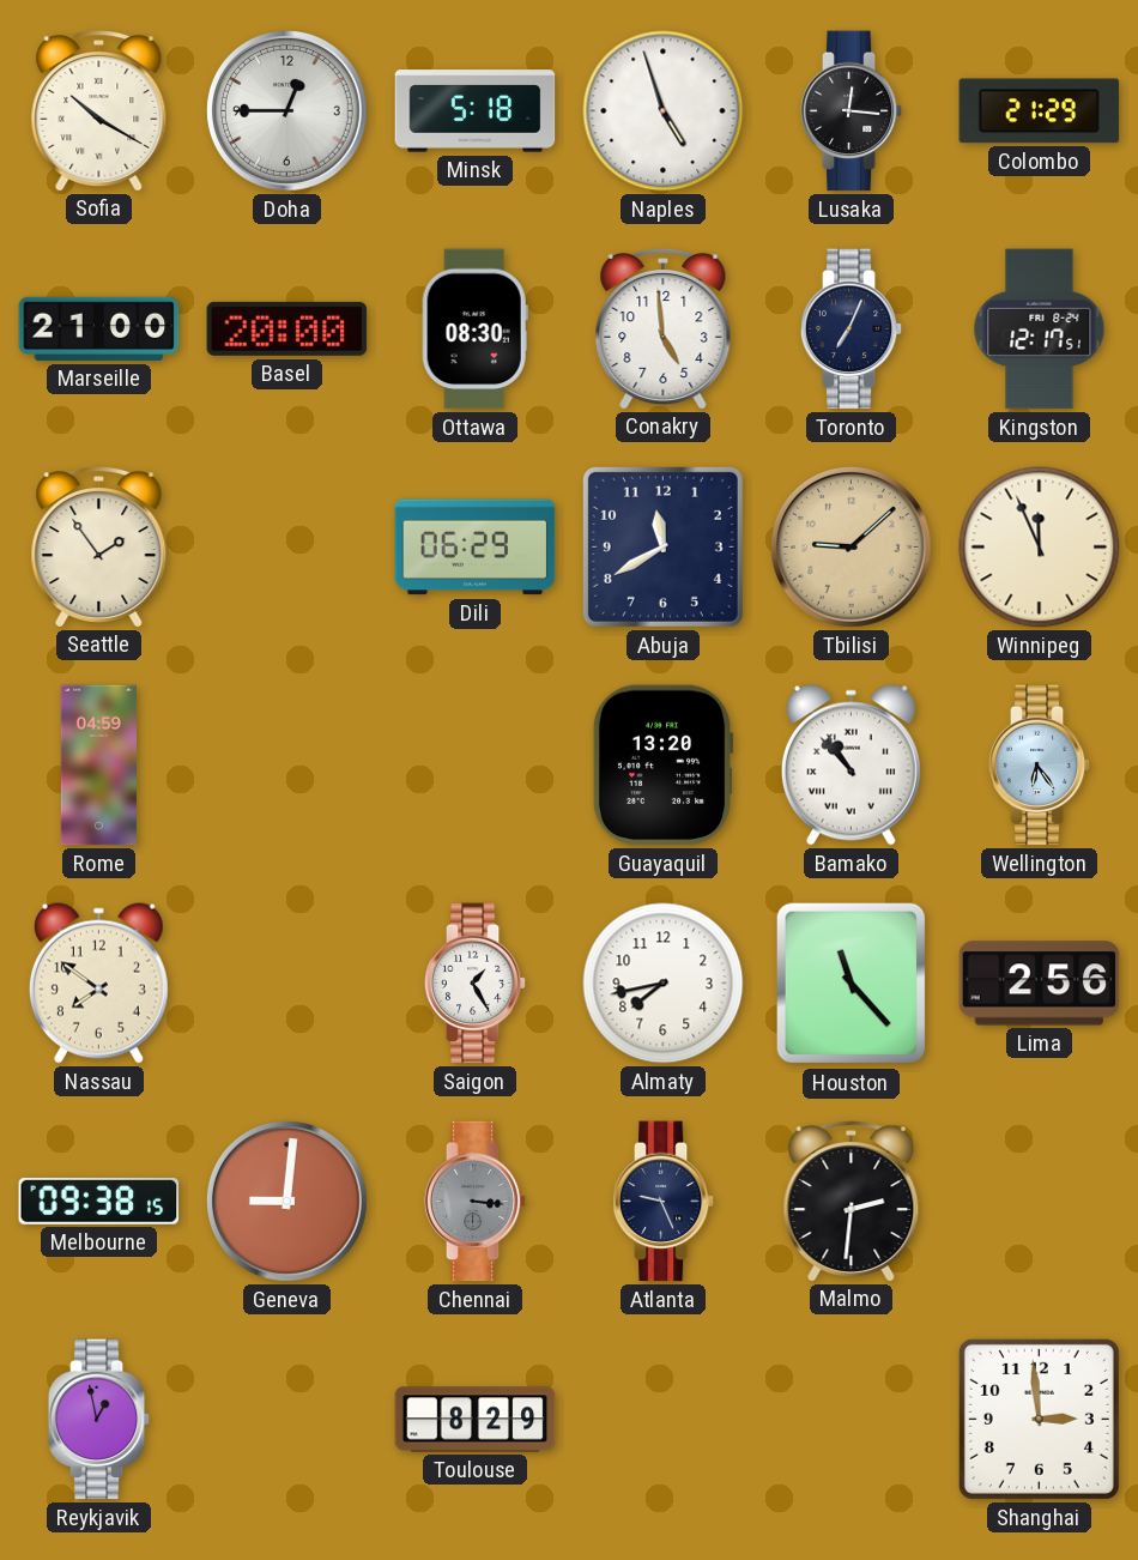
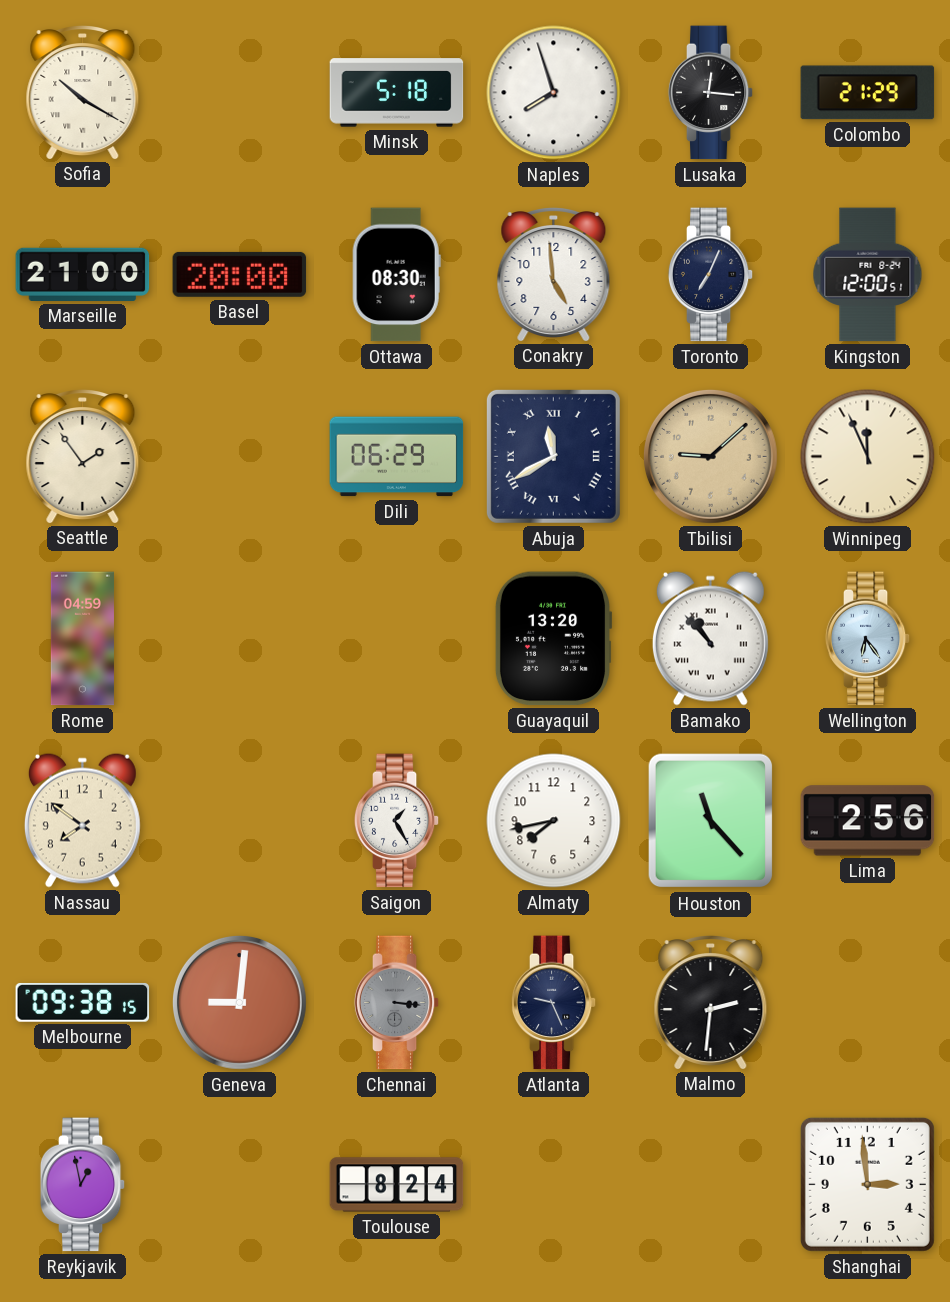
Doha: 12:45 -> none
Naples: 4:57 -> 7:57
Kingston: 12:17 -> 12:00
Abuja numerals: Arabic -> Roman
Toulouse: 8:29 -> 8:24
